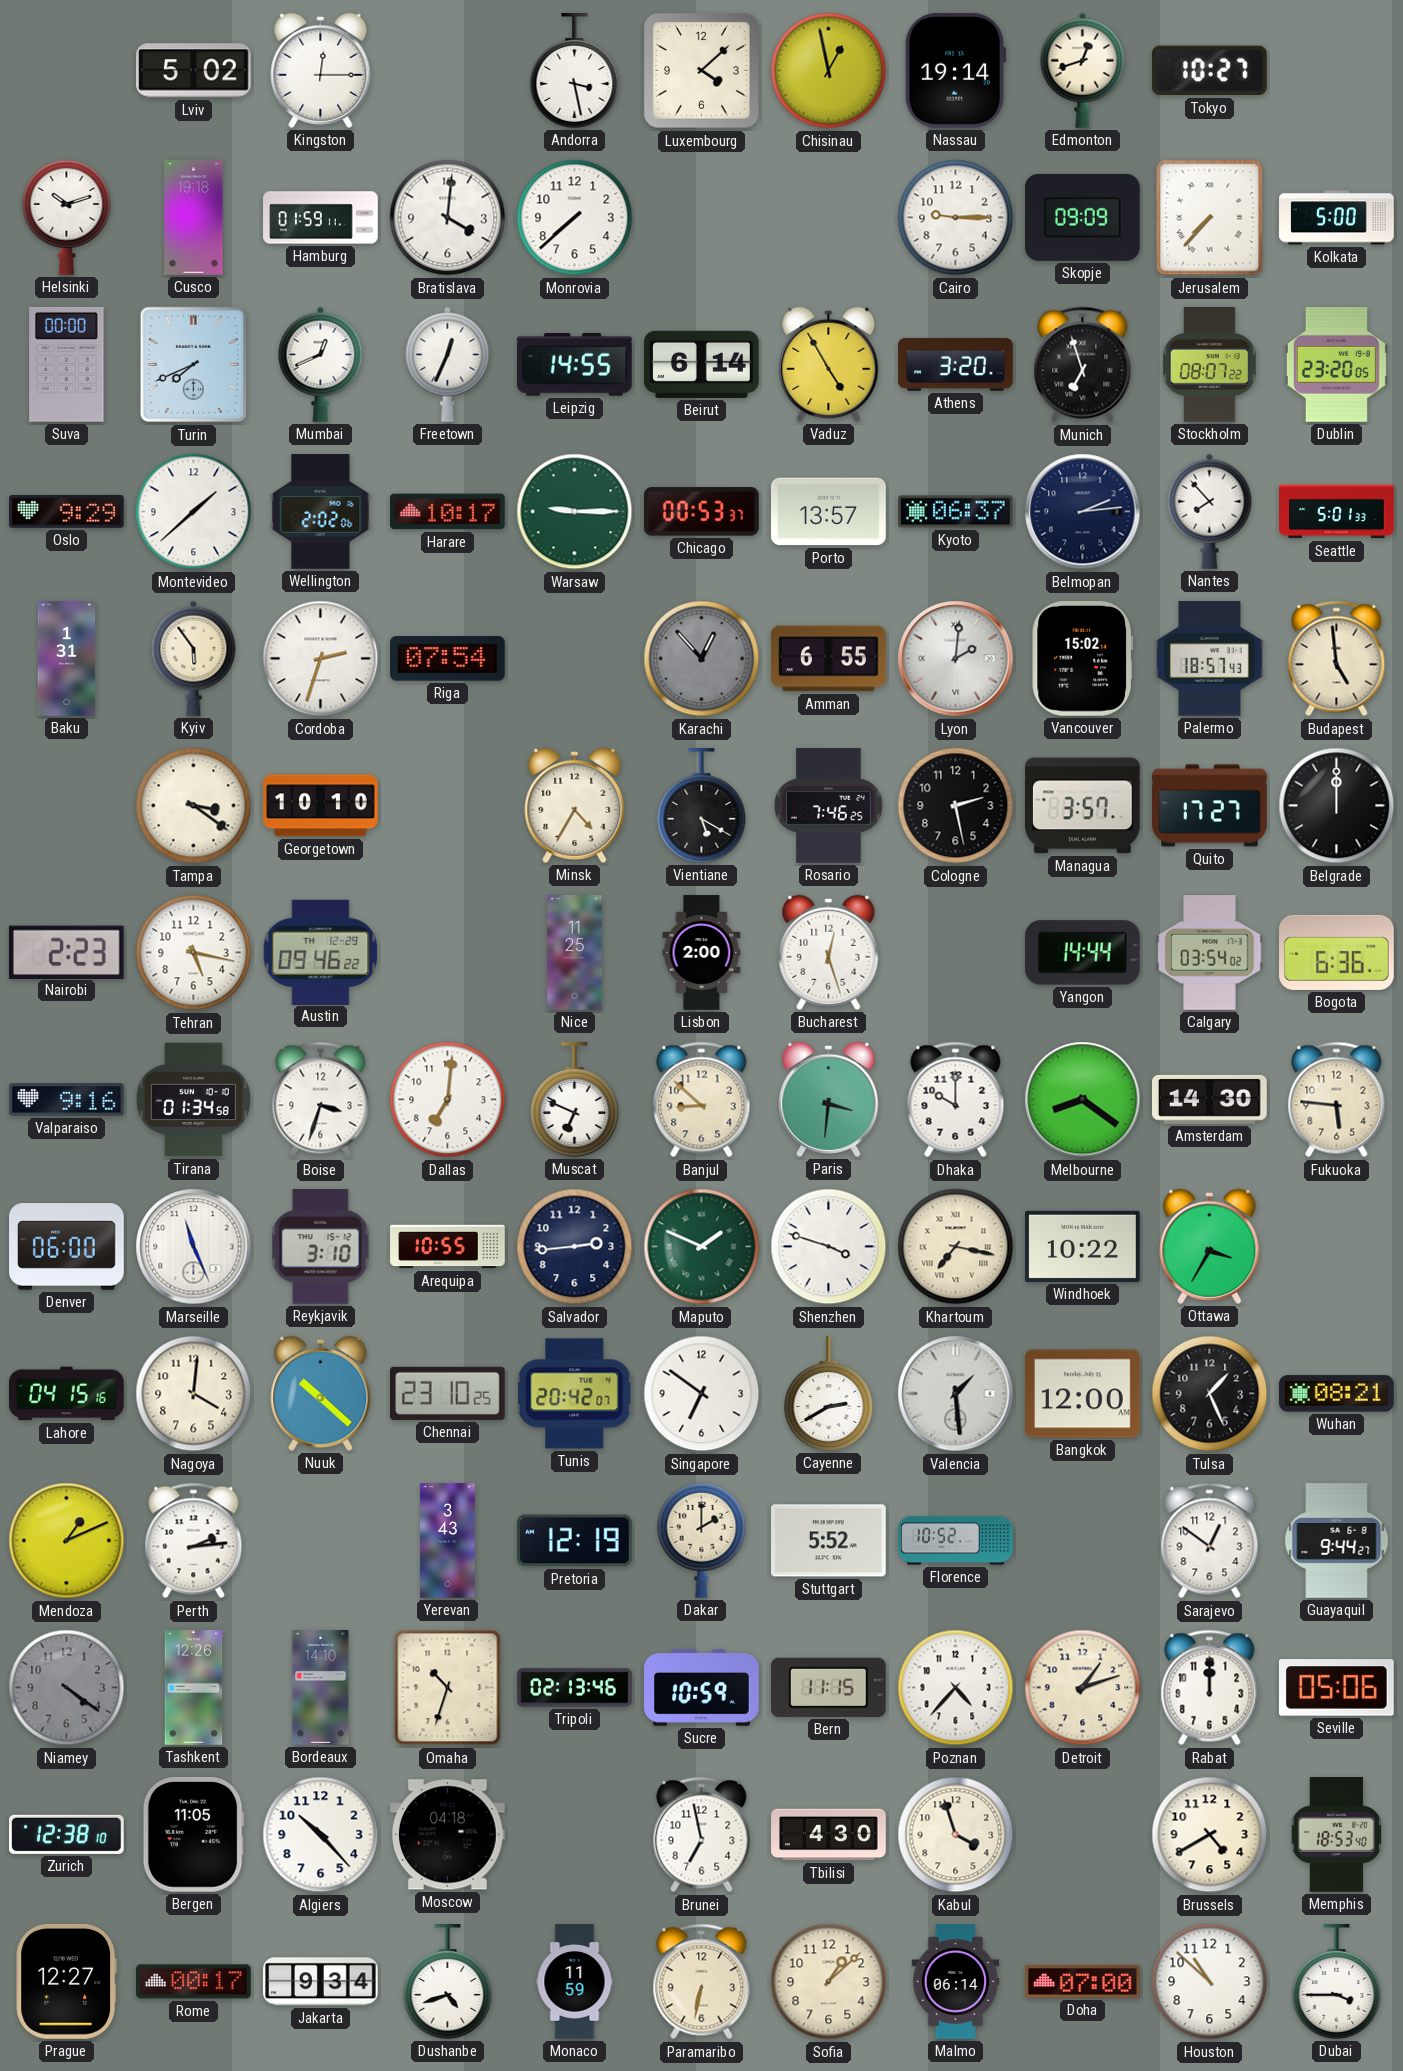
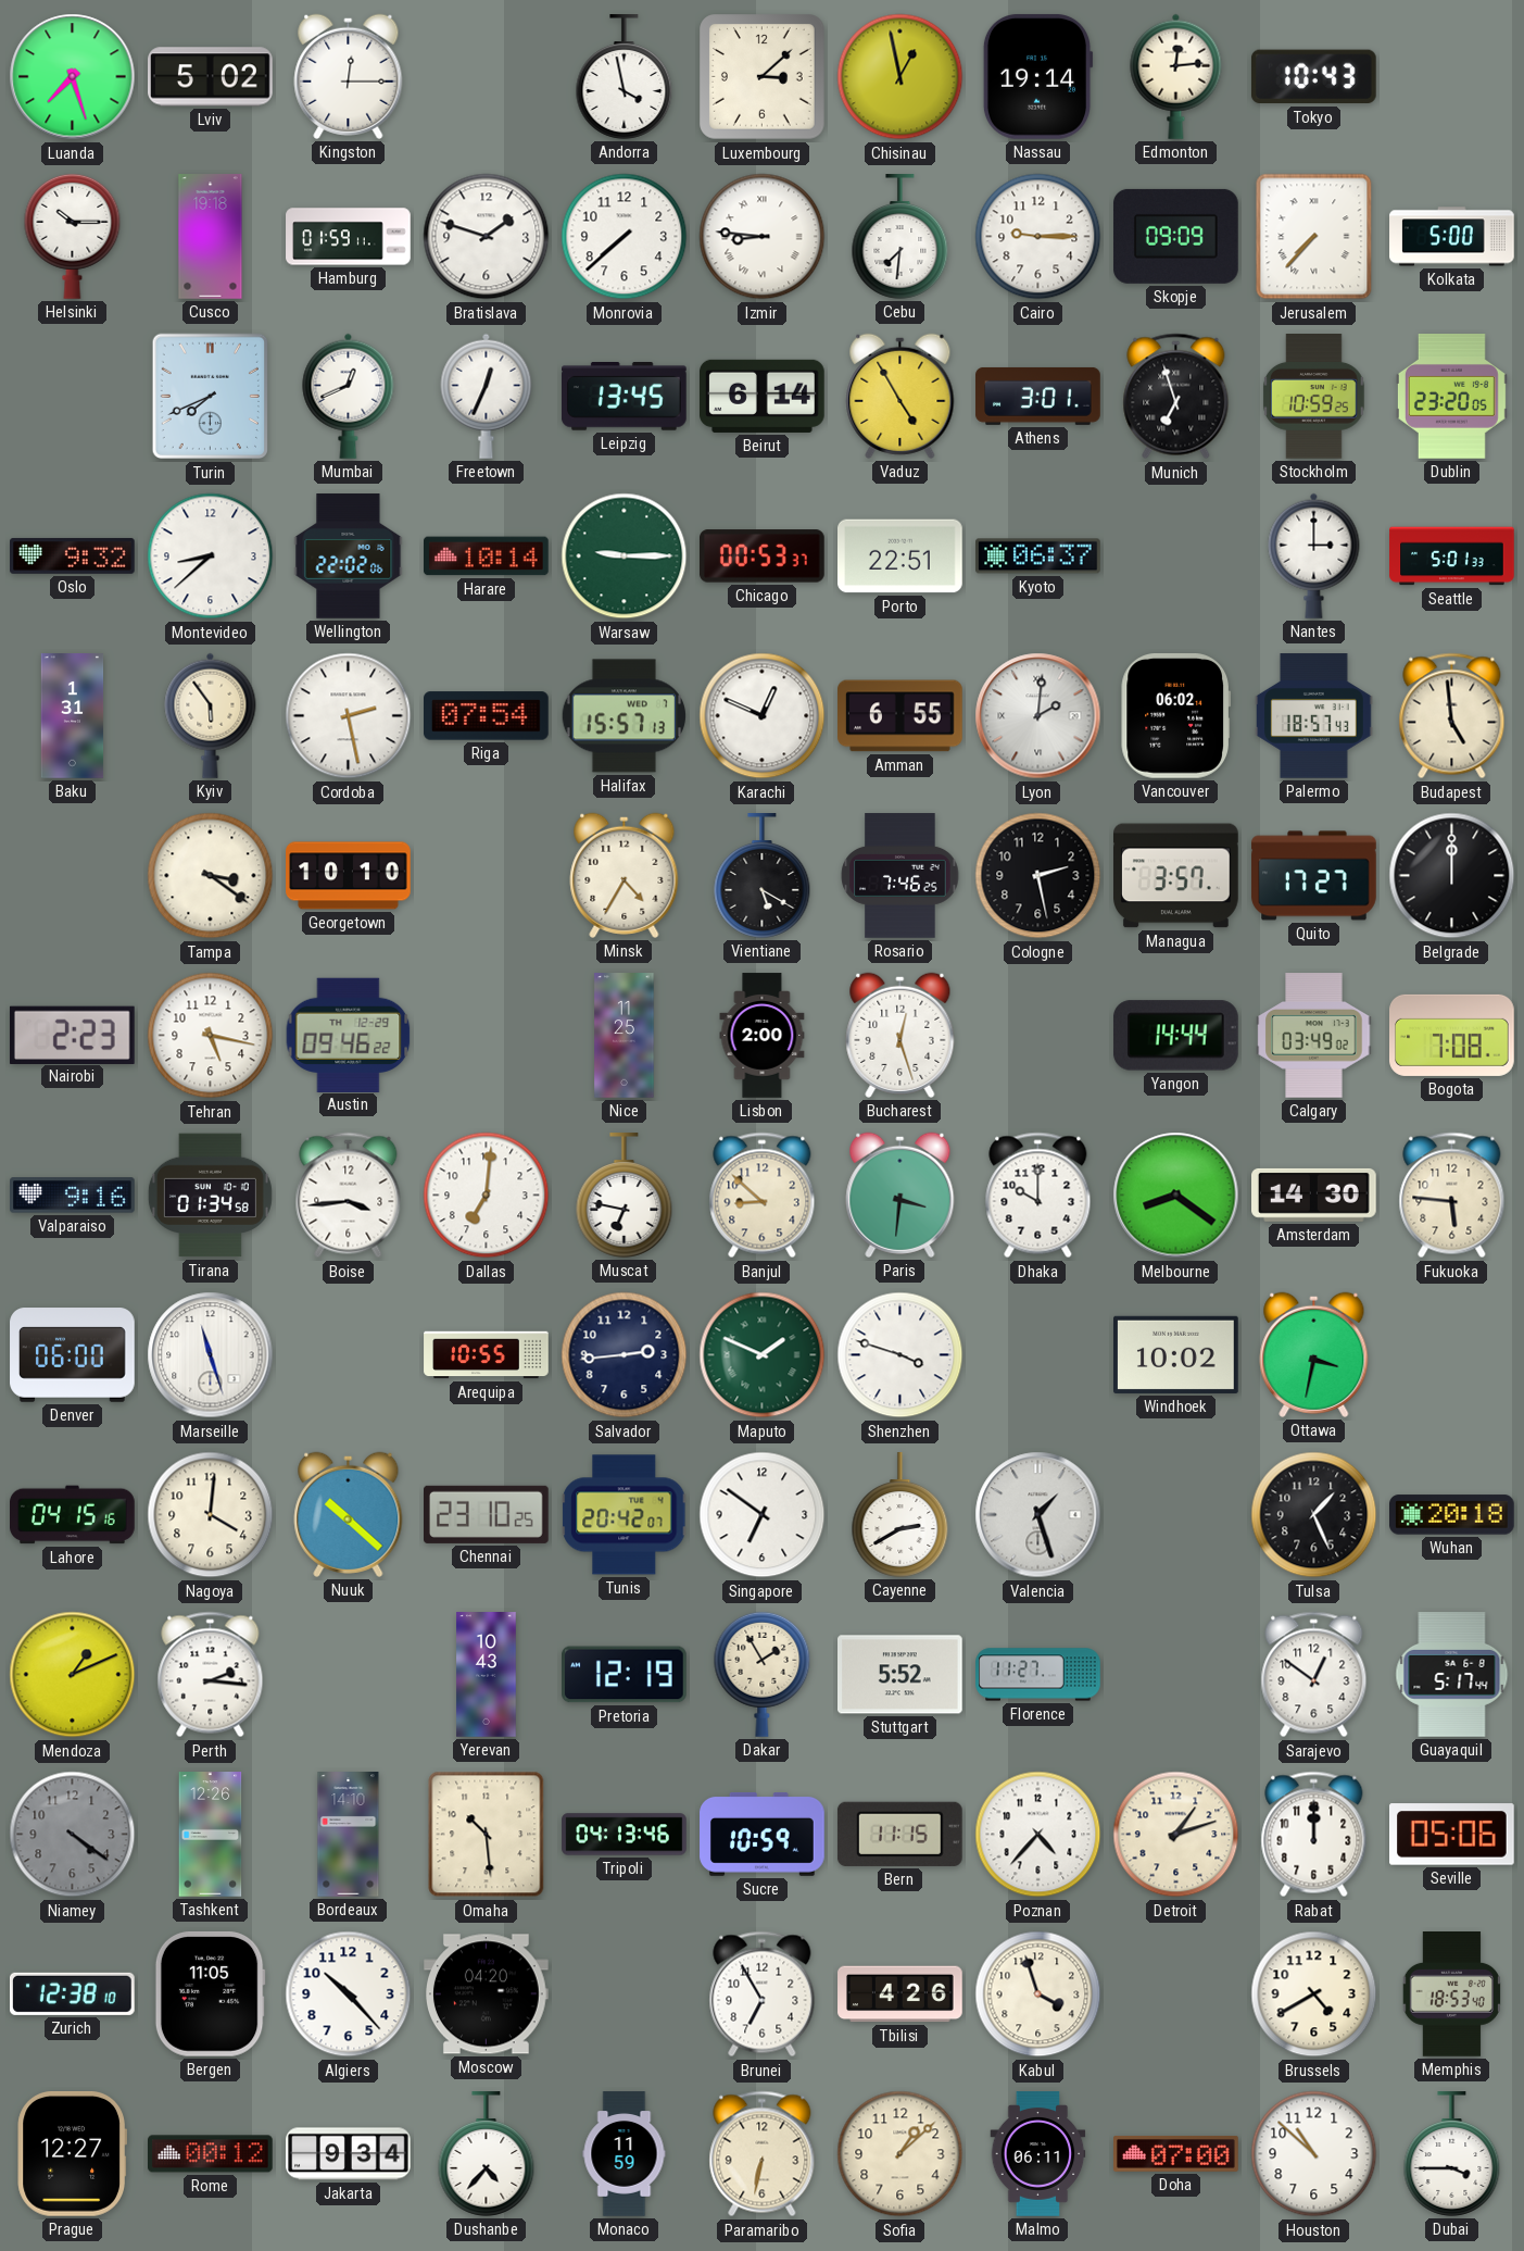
Luanda: none -> 7:27
Andorra: 3:28 -> 3:58
Luxembourg: 4:08 -> 3:08
Edmonton: 12:42 -> 12:14
Tokyo: 10:27 -> 10:43
Helsinki: 10:12 -> 10:15
Bratislava: 4:01 -> 1:48
Izmir: none -> 8:46
Cebu: none -> 7:31
Suva: 00:00 -> none
Leipzig: 14:55 -> 13:45
Athens: 3:20 -> 3:01
Stockholm: 08:07 -> 10:59
Oslo: 9:29 -> 9:32
Montevideo: 1:38 -> 8:38
Wellington: 2:02 -> 22:02
Harare: 10:17 -> 10:14
Porto: 13:57 -> 22:51
Belmopan: 2:14 -> none
Nantes: 7:53 -> 3:00
Cordoba: 2:33 -> 2:28
Halifax: none -> 15:57
Karachi: 12:53 -> 12:49
Karachi dial: grey -> white
Vancouver: 15:02 -> 06:02
Calgary: 03:54 -> 03:49
Bogota: 6:36 -> 7:08
Boise: 3:33 -> 3:44
Muscat: 6:49 -> 6:47
Marseille: 11:26 -> 11:27
Reykjavik: 3:10 -> none
Khartoum: 7:17 -> none
Windhoek: 10:22 -> 10:02
Ottawa: 3:35 -> 3:32
Valencia: 1:29 -> 1:27
Bangkok: 12:00 -> none
Wuhan: 08:21 -> 20:18
Perth: 2:14 -> 2:16
Yerevan: 3:43 -> 10:43
Dakar: 2:00 -> 1:55
Florence: 10:52 -> 11:27
Guayaquil: 9:44 -> 5:17
Omaha: 10:33 -> 10:29
Tripoli: 02:13 -> 04:13
Moscow: 04:18 -> 04:20
Brunei: 6:58 -> 6:55
Tbilisi: 4:30 -> 4:26
Rome: 00:17 -> 00:12
Dushanbe: 4:42 -> 4:37
Malmo: 06:14 -> 06:11
